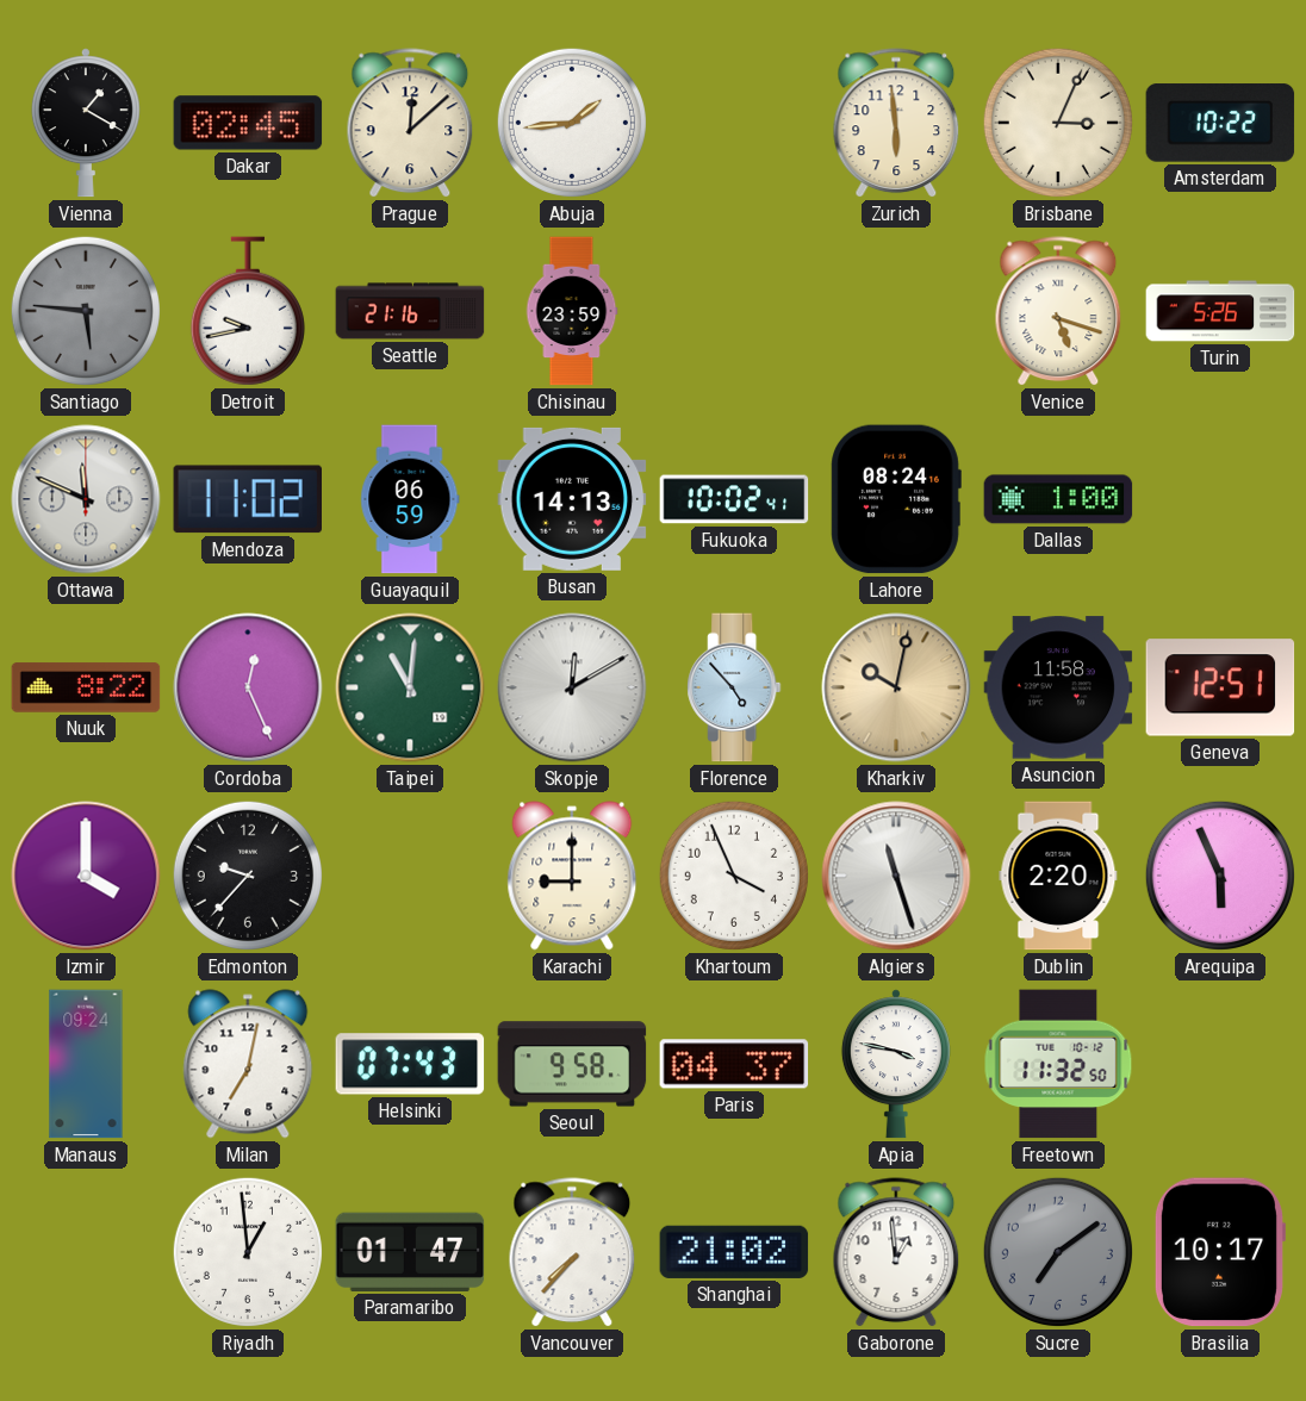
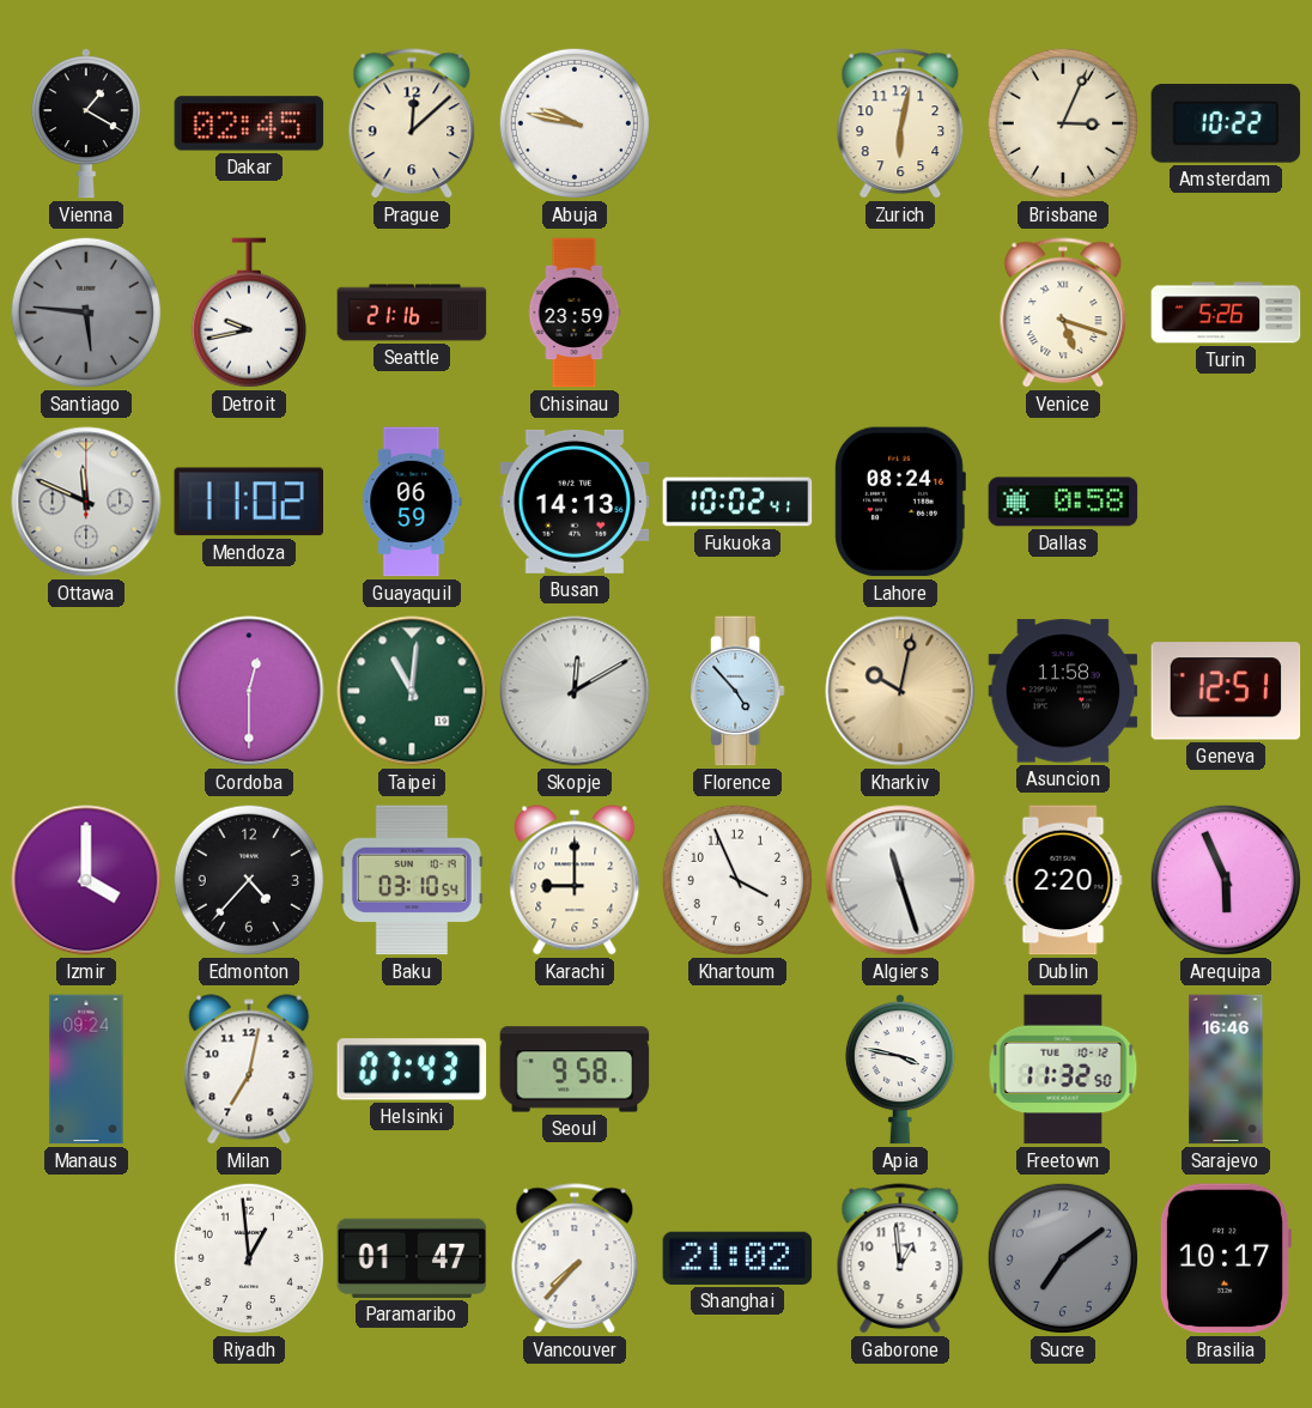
Abuja: 1:44 -> 9:47
Zurich: 5:59 -> 6:02
Dallas: 1:00 -> 0:58
Nuuk: 8:22 -> none
Cordoba: 12:26 -> 12:30
Edmonton: 9:37 -> 4:37
Baku: none -> 03:10
Paris: 04:37 -> none
Sarajevo: none -> 16:46
